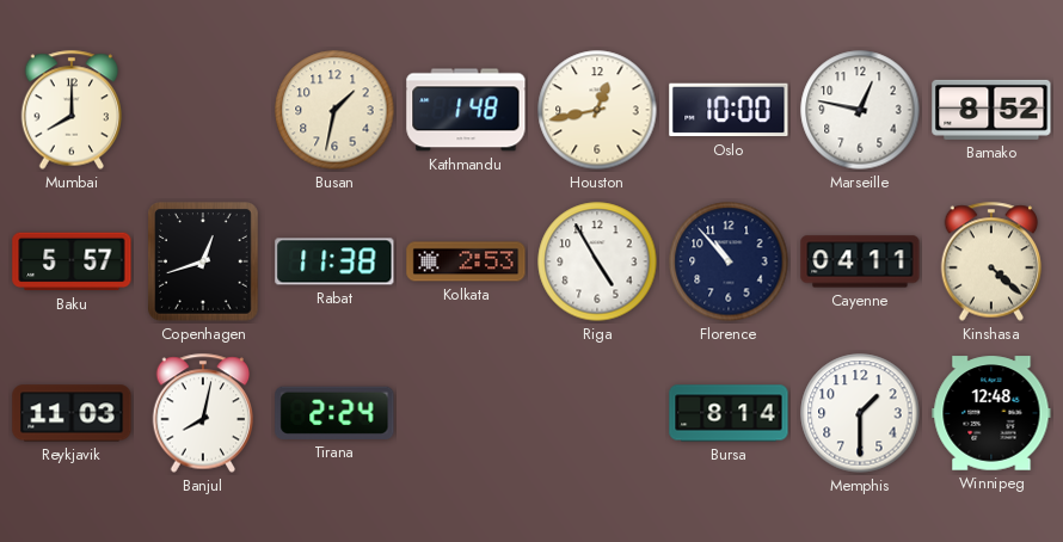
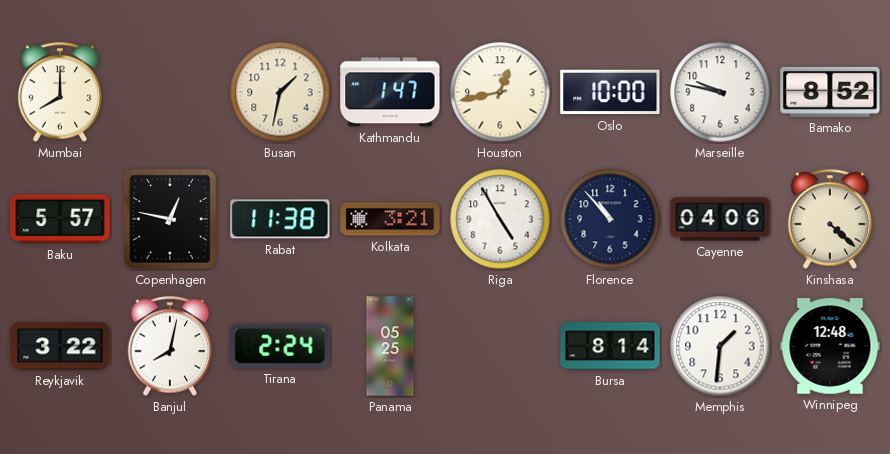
Kathmandu: 1:48 -> 1:47
Marseille: 12:47 -> 9:47
Copenhagen: 12:42 -> 12:47
Kolkata: 2:53 -> 3:21
Cayenne: 04:11 -> 04:06
Reykjavik: 11:03 -> 3:22
Panama: none -> 05:25
Memphis: 1:30 -> 1:31
